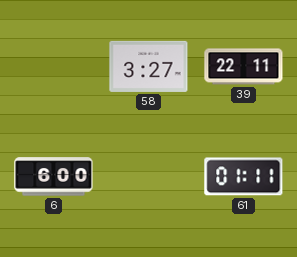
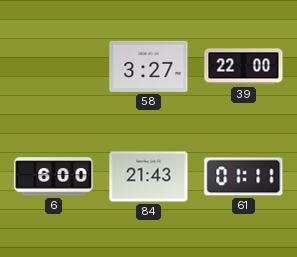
39: 22:11 -> 22:00
84: none -> 21:43
